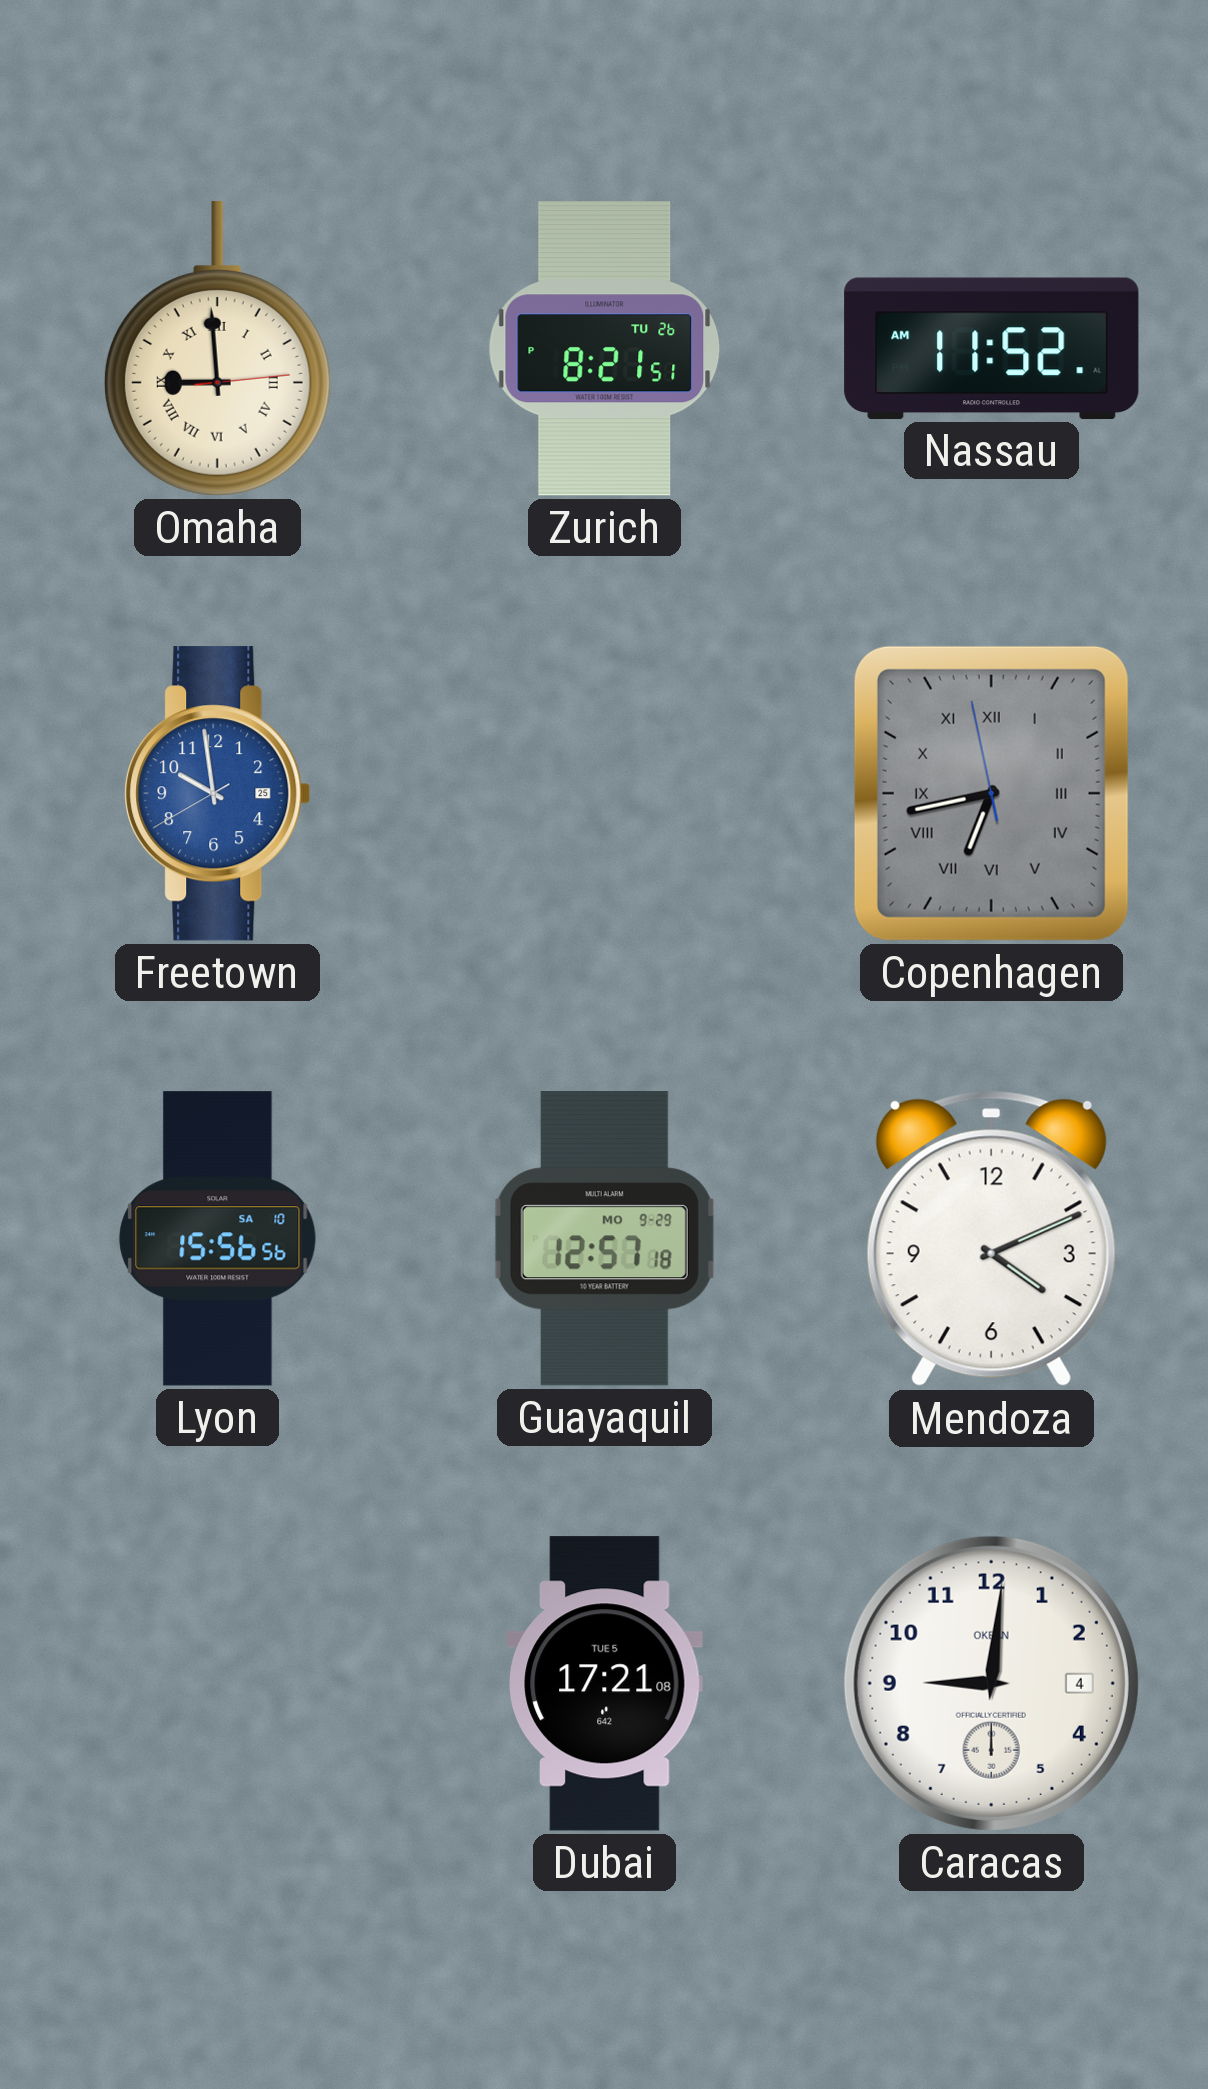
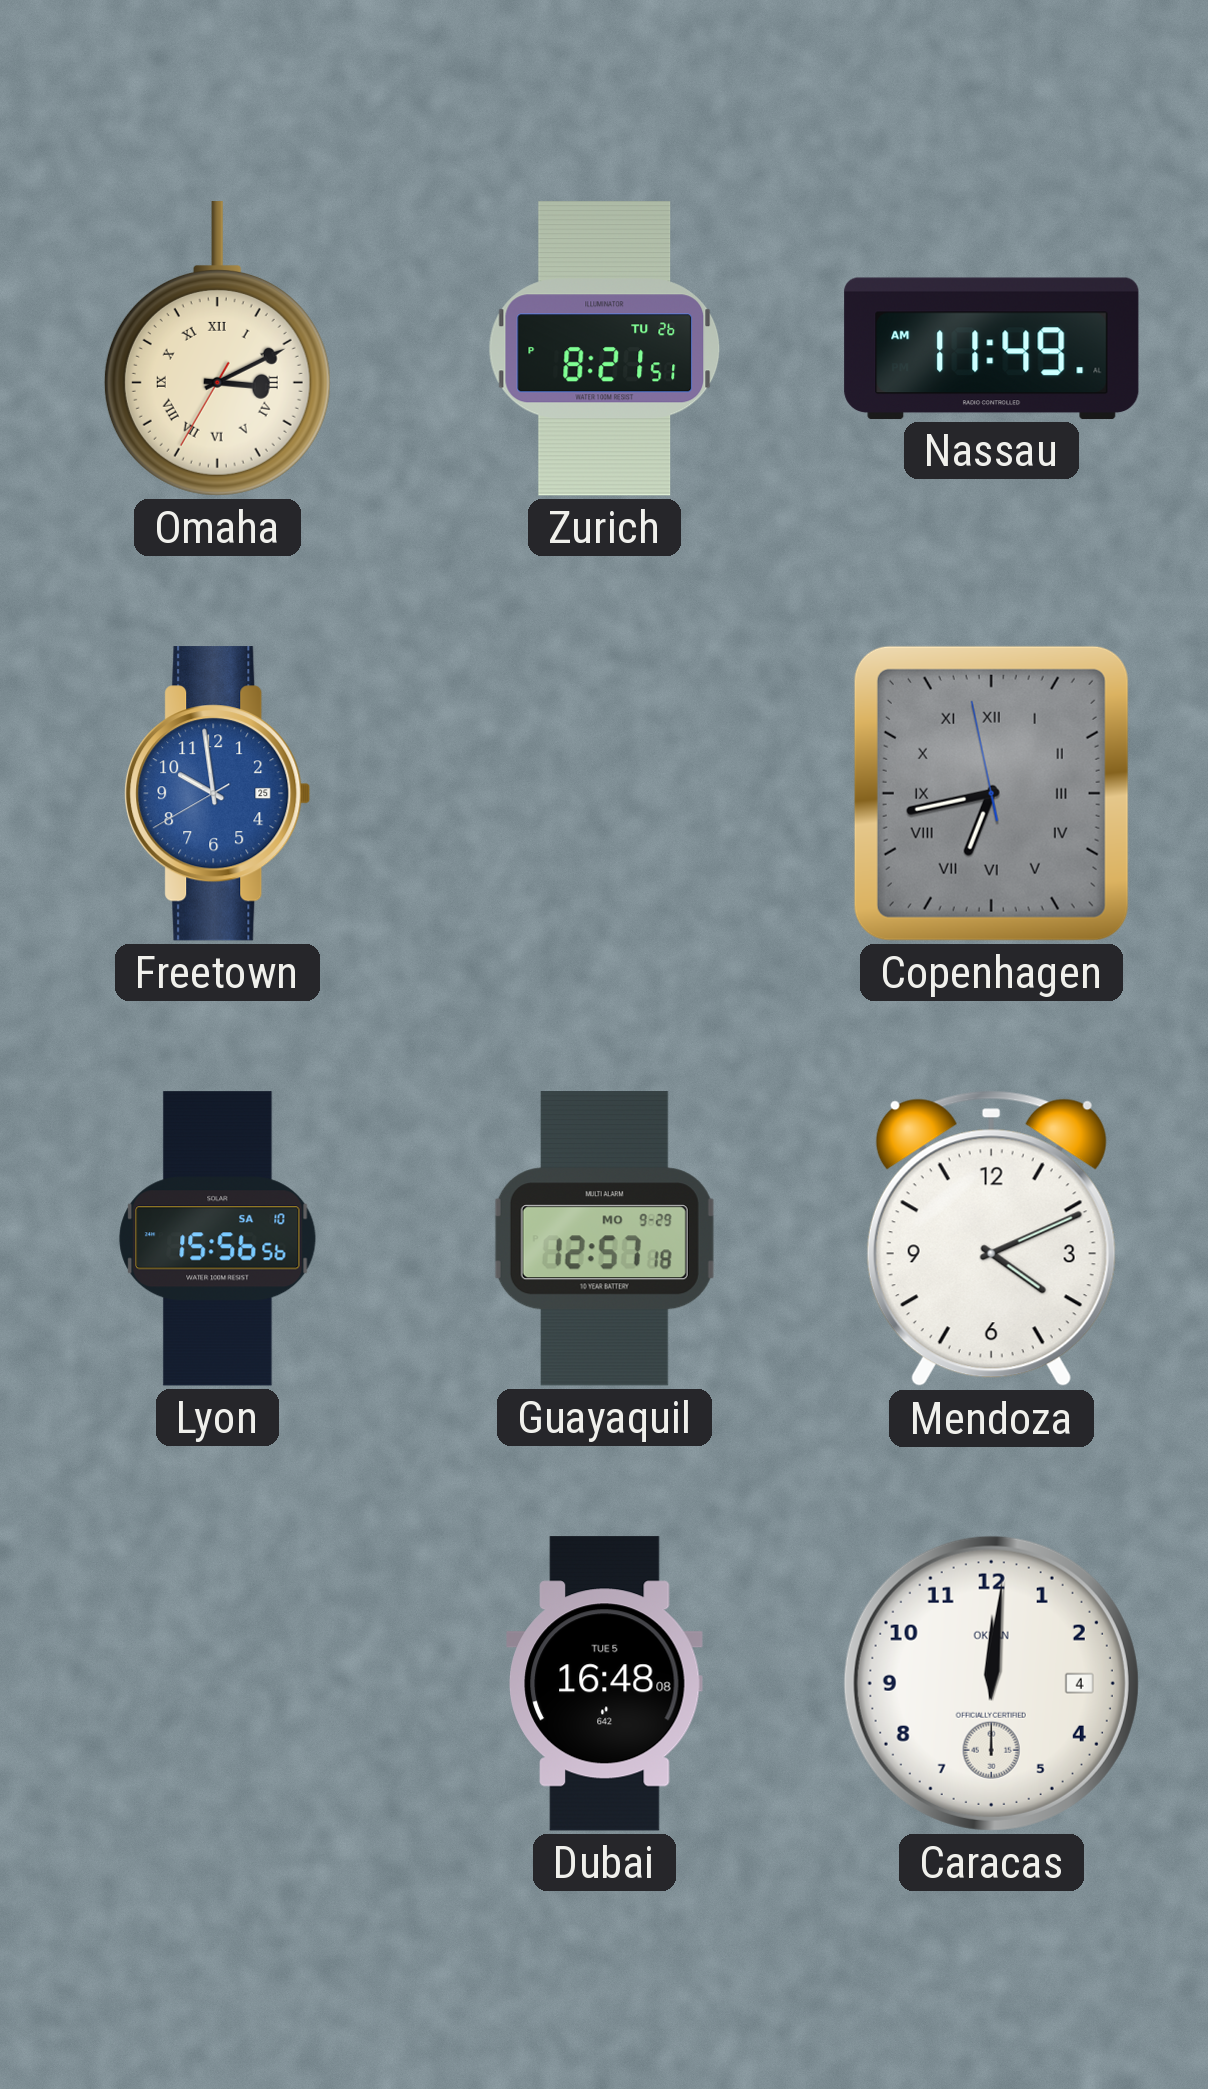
Omaha: 8:59 -> 3:10
Nassau: 11:52 -> 11:49
Dubai: 17:21 -> 16:48
Caracas: 9:01 -> 12:01
